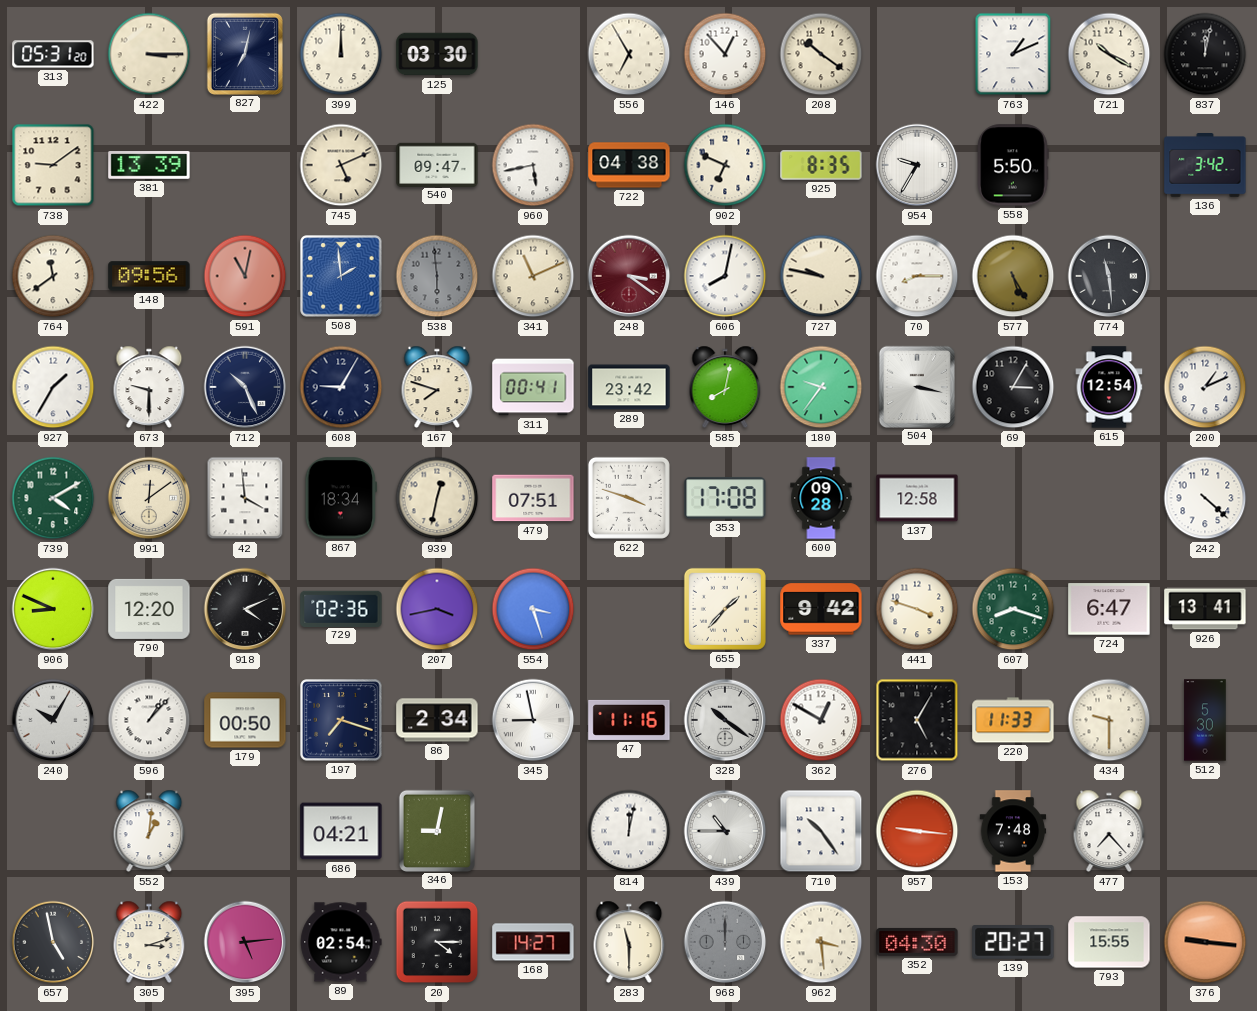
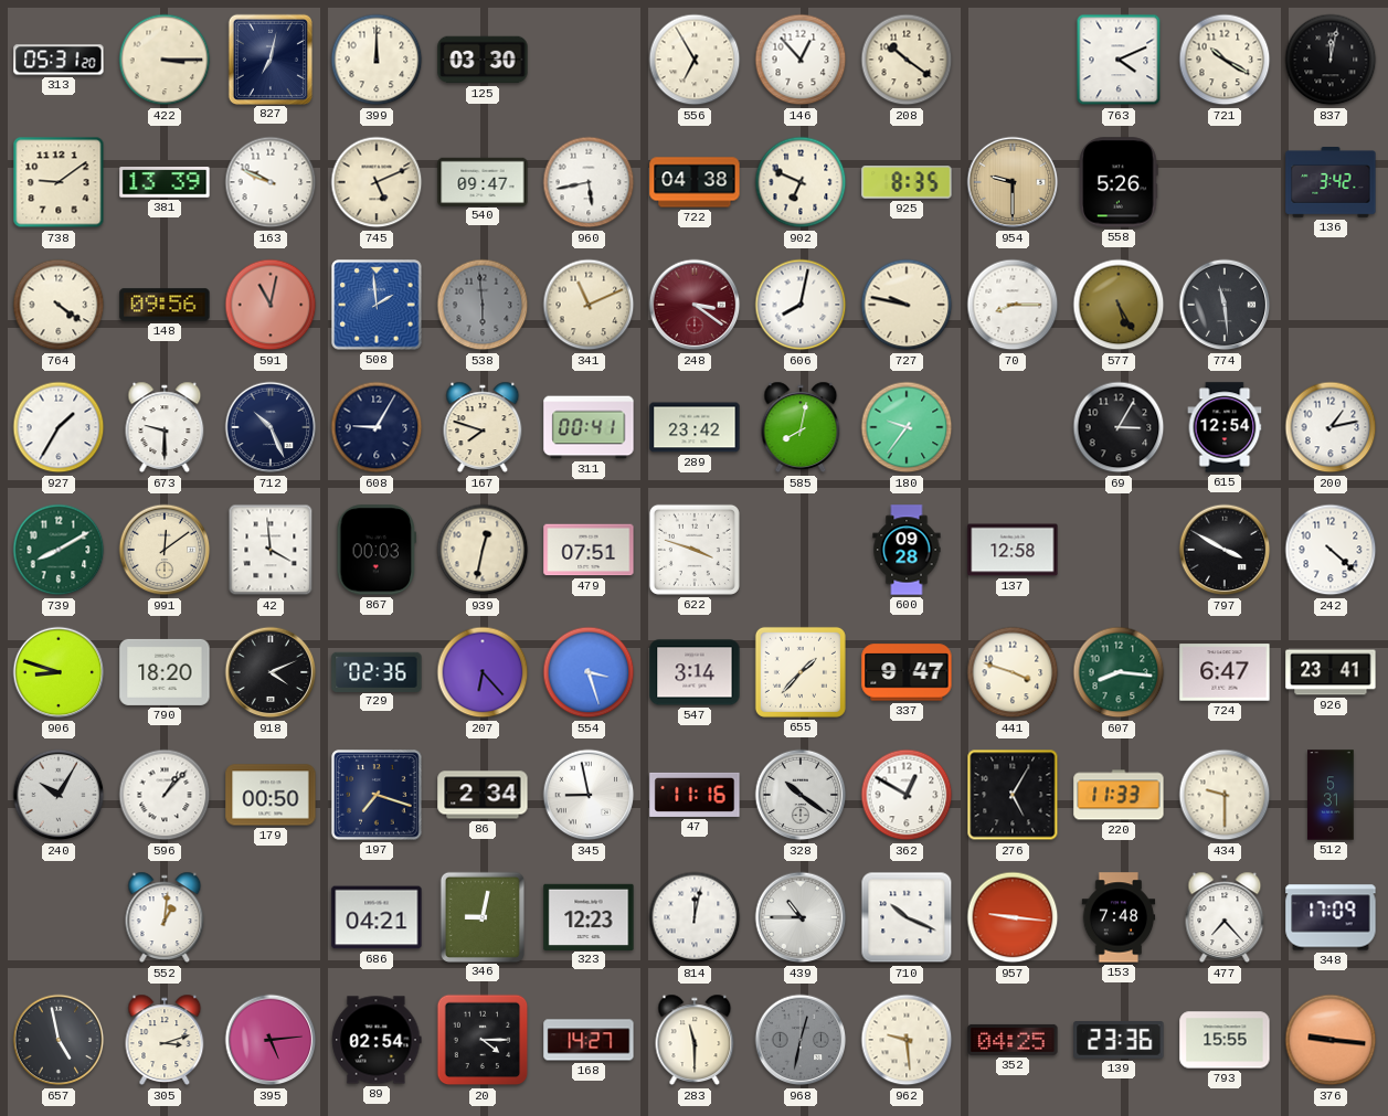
763: 1:11 -> 4:11
163: none -> 9:49
954: 9:35 -> 9:30
954 dial: white -> champagne
558: 5:50 -> 5:26
764: 11:39 -> 4:21
504: 3:17 -> none
200: 1:11 -> 1:13
739: 4:10 -> 8:10
867: 18:34 -> 00:03
353: 17:08 -> none
797: none -> 3:50
906: 8:49 -> 8:48
790: 12:20 -> 18:20
207: 3:43 -> 6:23
547: none -> 3:14
337: 9:42 -> 9:47
607: 8:18 -> 8:16
926: 13:41 -> 23:41
512: 5:30 -> 5:31
323: none -> 12:23
710: 10:24 -> 10:19
348: none -> 17:09
968: 12:00 -> 12:32
962: 3:29 -> 9:29
352: 04:30 -> 04:25
139: 20:27 -> 23:36
